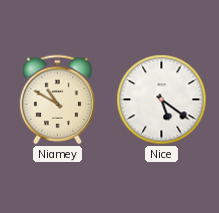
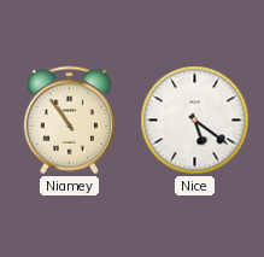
Niamey: 10:50 -> 10:54
